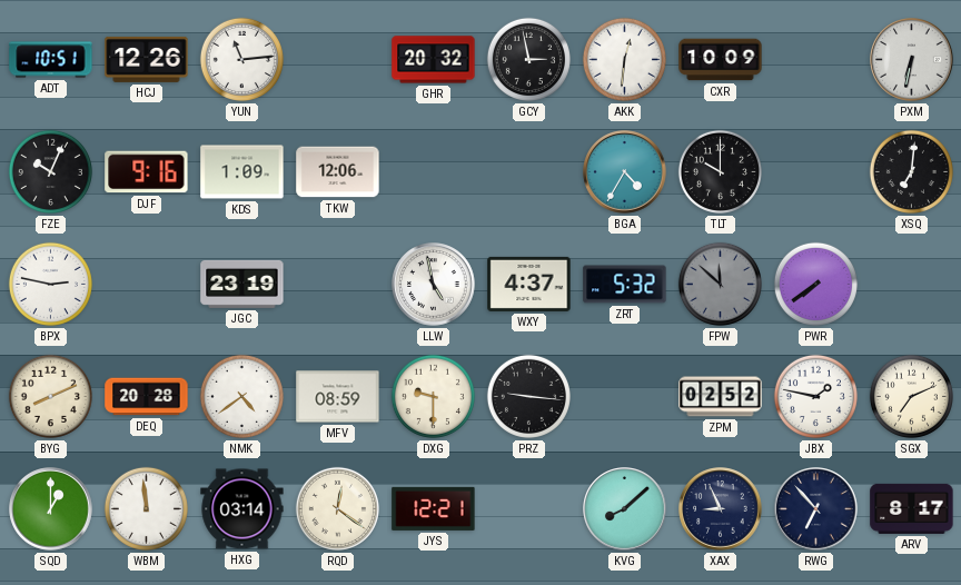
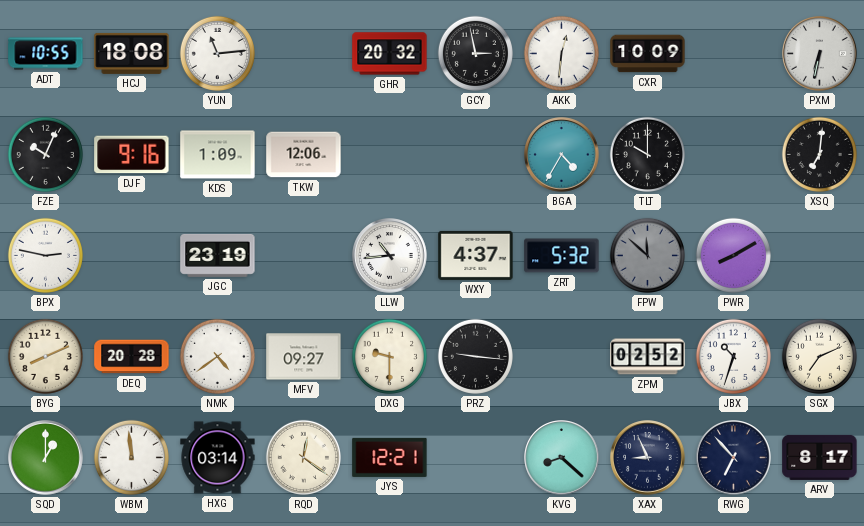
ADT: 10:51 -> 10:55
HCJ: 12:26 -> 18:08
LLW: 4:58 -> 10:44
PWR: 7:39 -> 8:10
MFV: 08:59 -> 09:27
JBX: 1:47 -> 10:33
KVG: 8:08 -> 8:22
